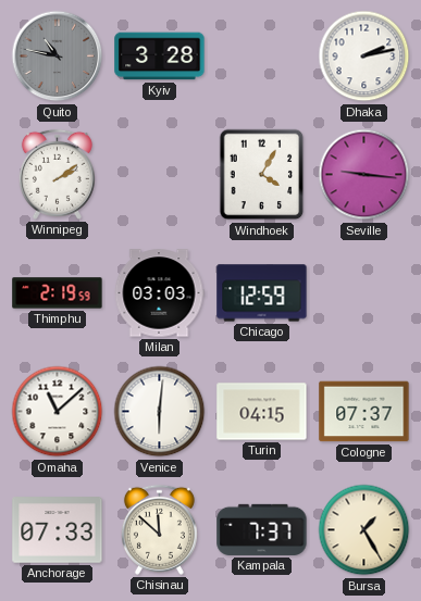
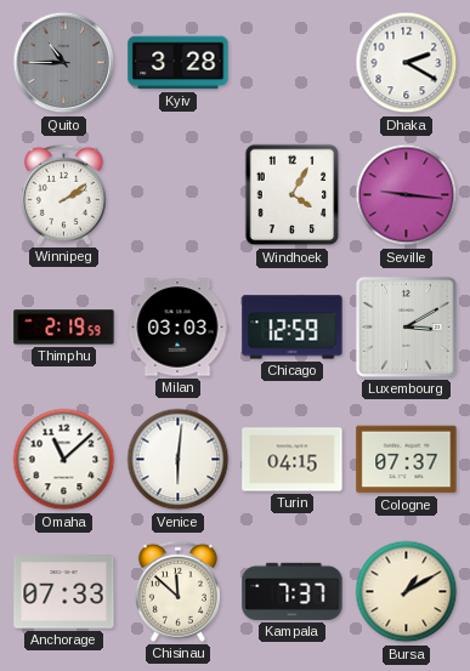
Quito: 10:47 -> 10:45
Dhaka: 2:13 -> 2:20
Luxembourg: none -> 3:10
Bursa: 1:25 -> 1:10
